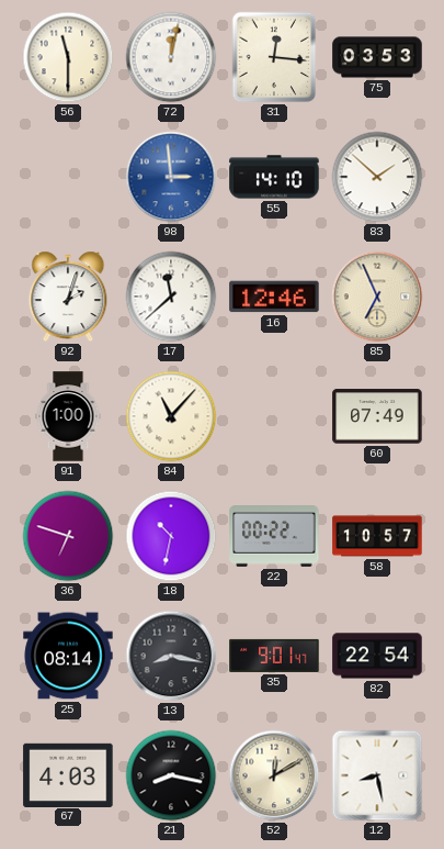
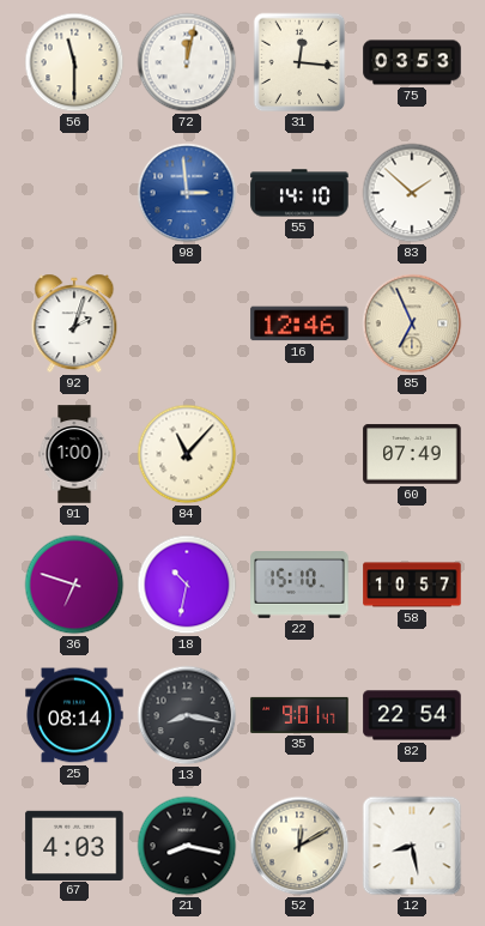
17: 11:38 -> none
22: 00:22 -> 15:10
